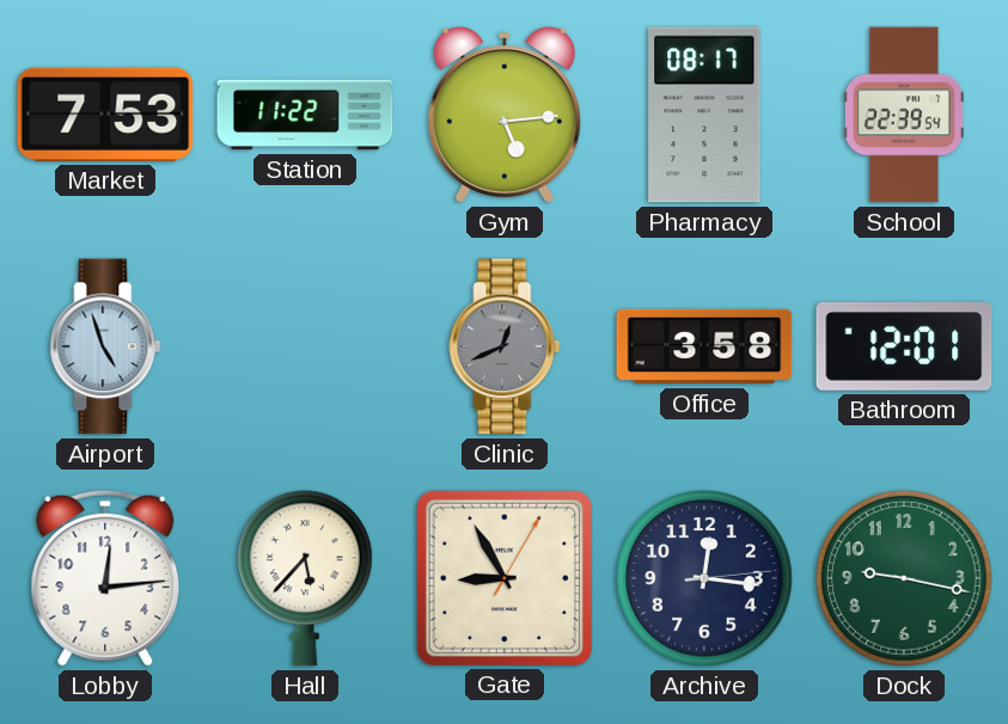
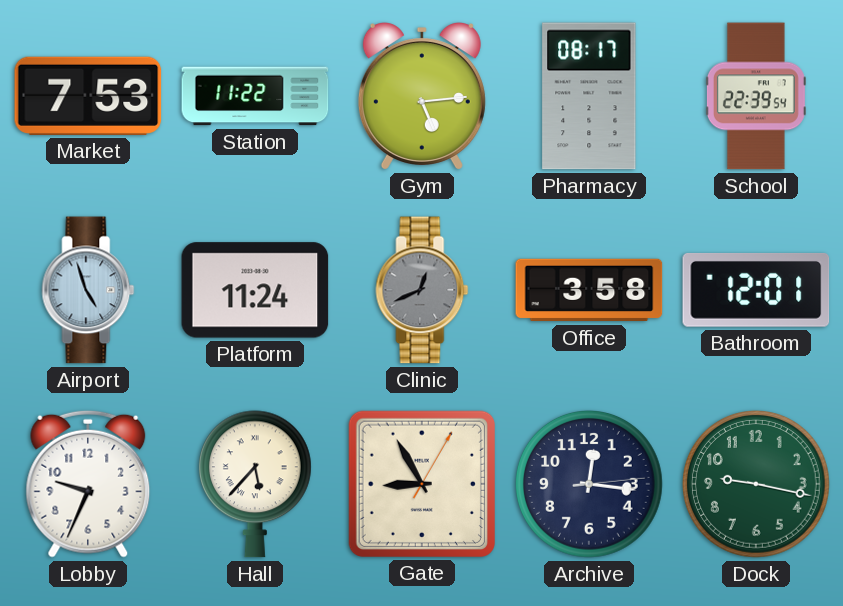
Platform: none -> 11:24
Lobby: 12:14 -> 9:34
